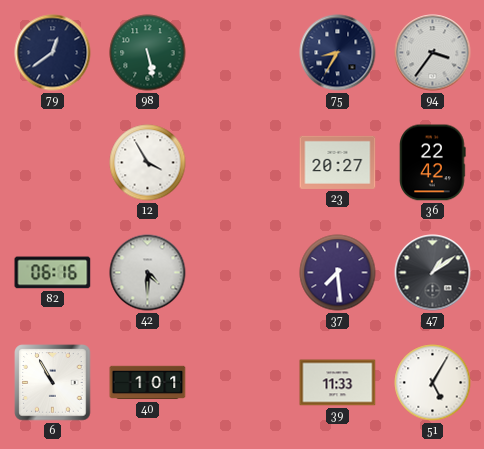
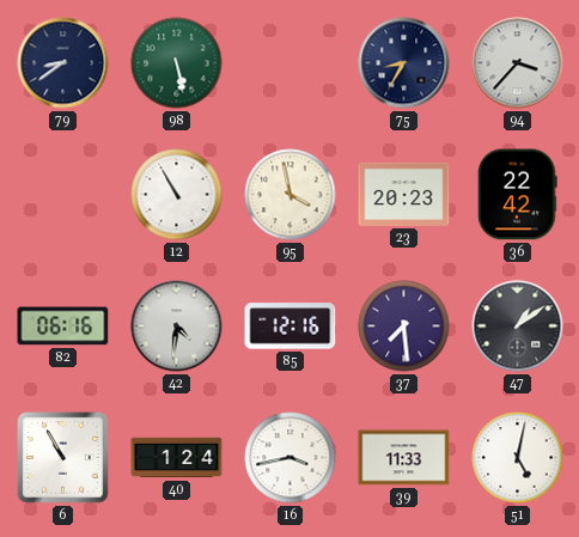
79: 12:39 -> 8:39
94: 3:36 -> 3:37
12: 3:55 -> 10:55
95: none -> 3:58
23: 20:27 -> 20:23
42: 4:30 -> 4:31
85: none -> 12:16
40: 1:01 -> 1:24
16: none -> 3:43
51: 5:05 -> 5:02
